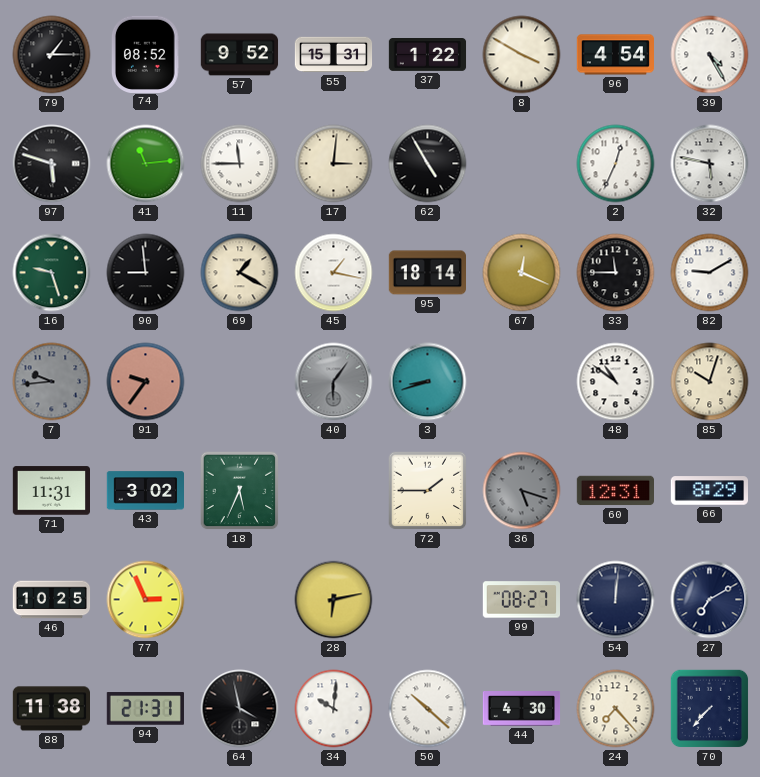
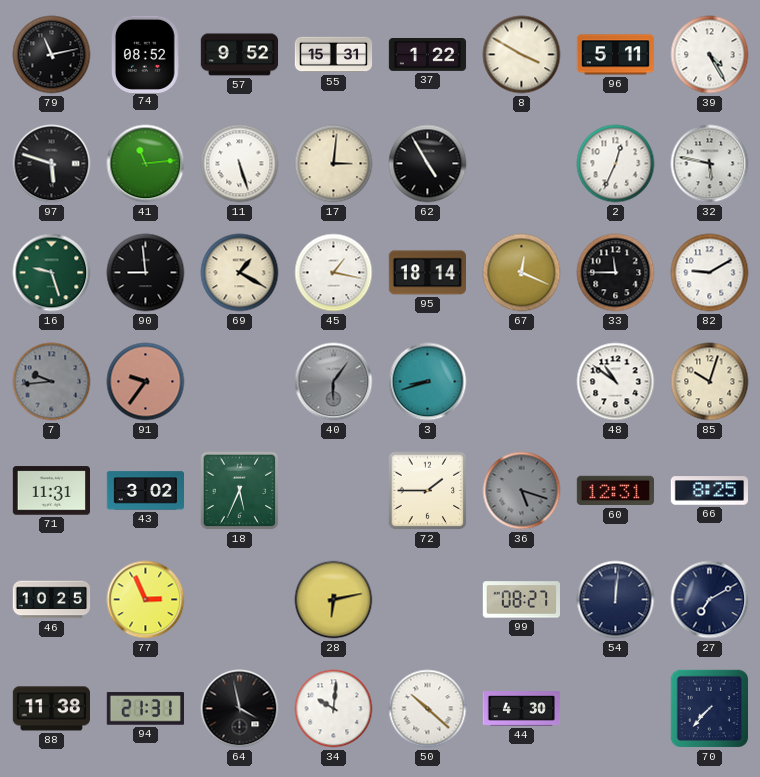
79: 1:15 -> 11:13
96: 4:54 -> 5:11
11: 11:45 -> 5:27
66: 8:29 -> 8:25
24: 7:23 -> none
